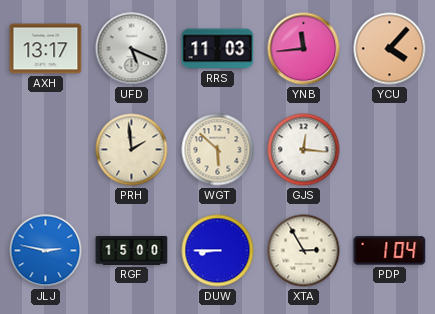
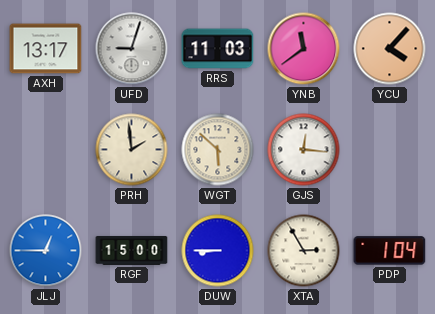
UFD: 5:19 -> 9:03
YNB: 11:44 -> 11:39
JLJ: 2:47 -> 12:45
